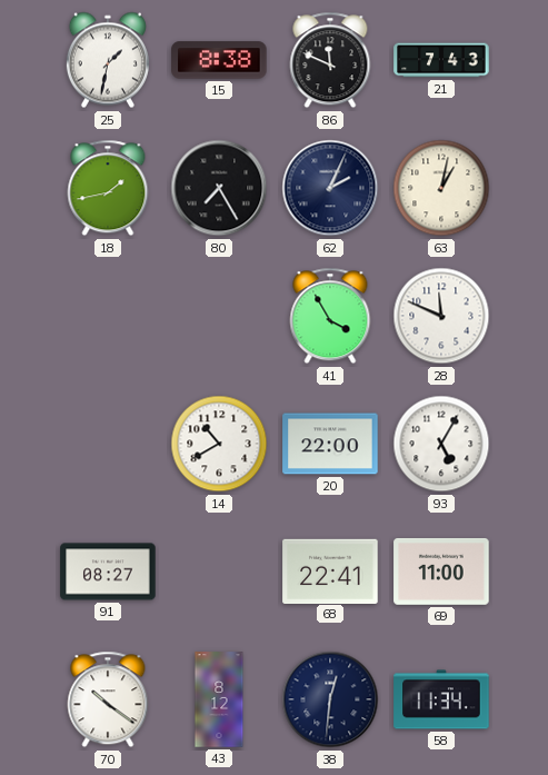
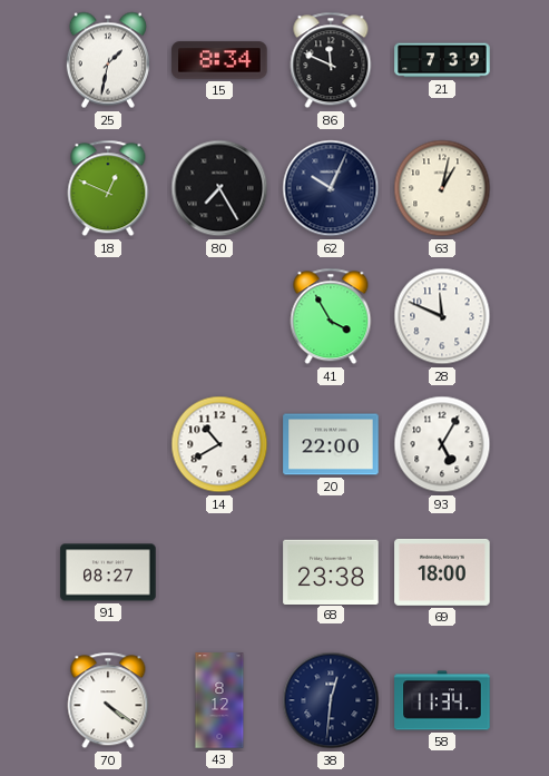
15: 8:38 -> 8:34
21: 7:43 -> 7:39
18: 1:43 -> 12:49
62: 2:04 -> 10:04
68: 22:41 -> 23:38
69: 11:00 -> 18:00
70: 10:21 -> 4:21
